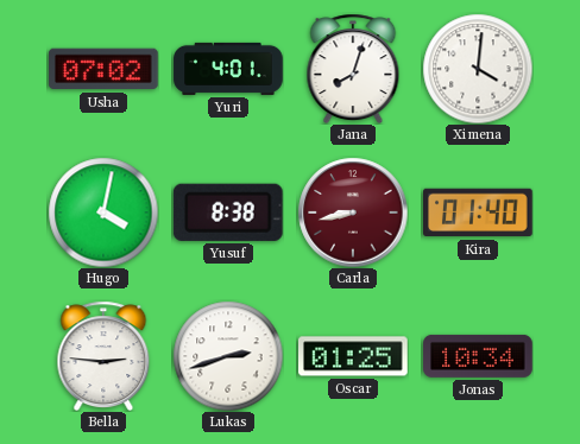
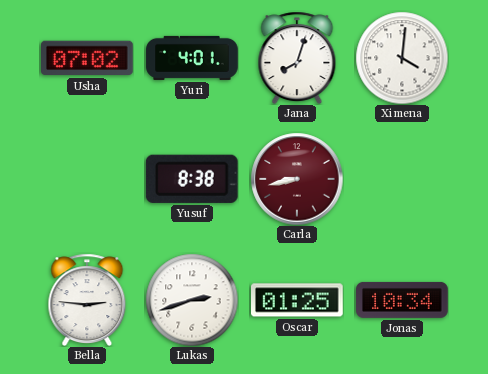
Hugo: 4:02 -> none
Kira: 01:40 -> none
